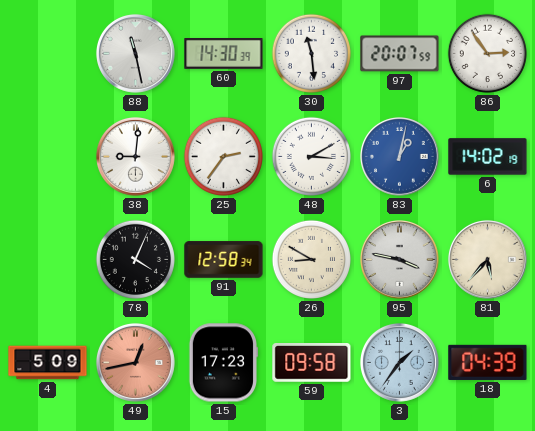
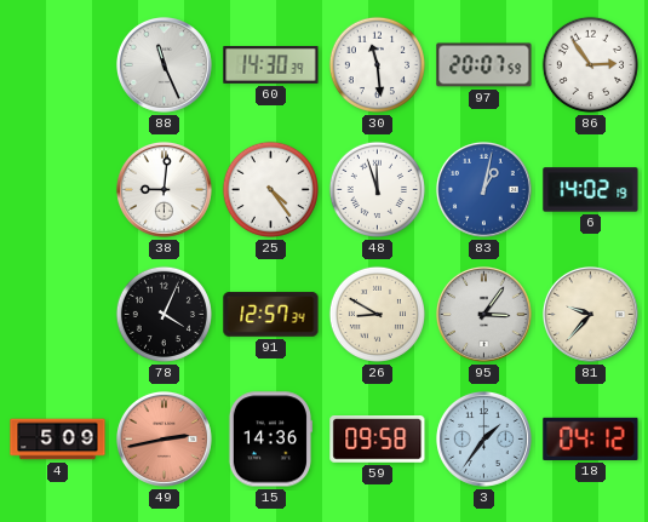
88: 11:28 -> 11:26
25: 2:36 -> 4:24
48: 3:10 -> 11:57
91: 12:58 -> 12:57
95: 3:47 -> 3:06
81: 5:37 -> 9:37
49: 12:43 -> 2:43
15: 17:23 -> 14:36
18: 04:39 -> 04:12
